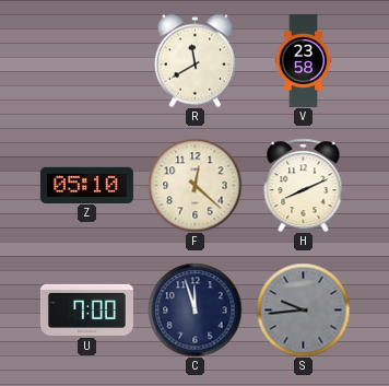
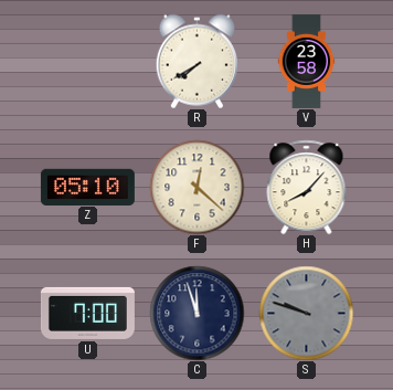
R: 11:40 -> 7:40
H: 8:11 -> 8:07
S: 9:44 -> 9:48
